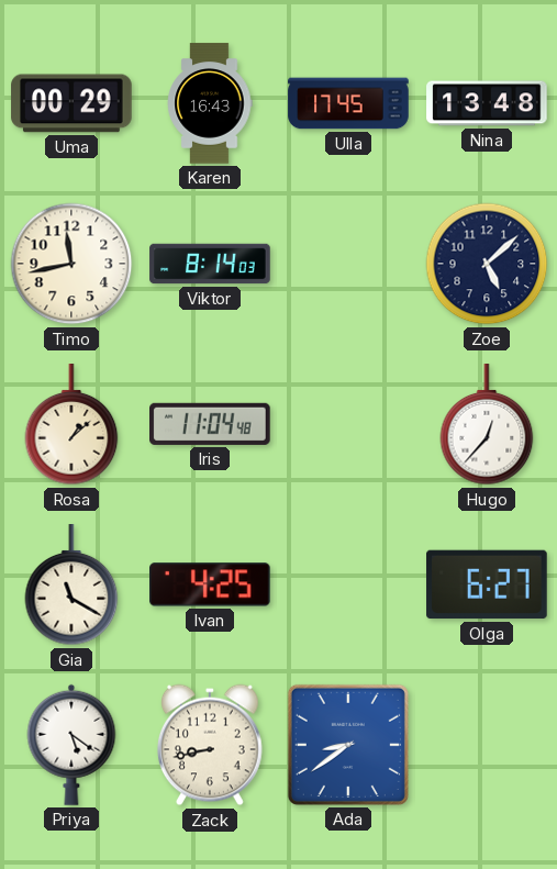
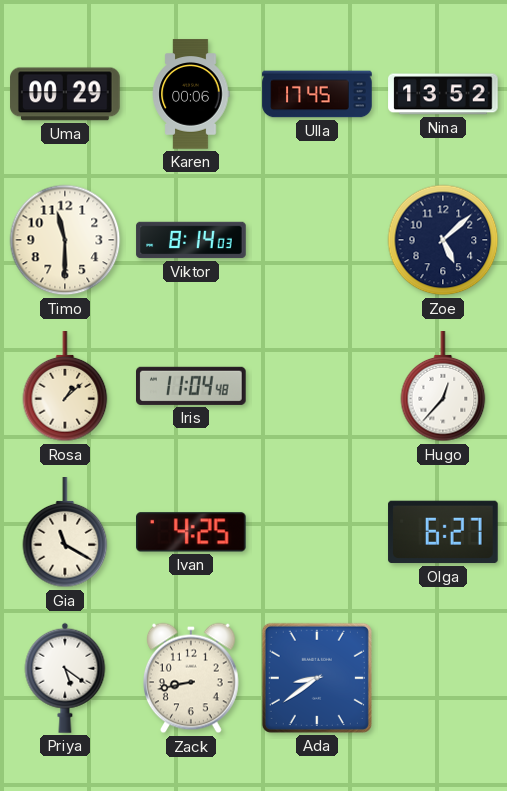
Karen: 16:43 -> 00:06
Nina: 13:48 -> 13:52
Timo: 11:43 -> 11:30
